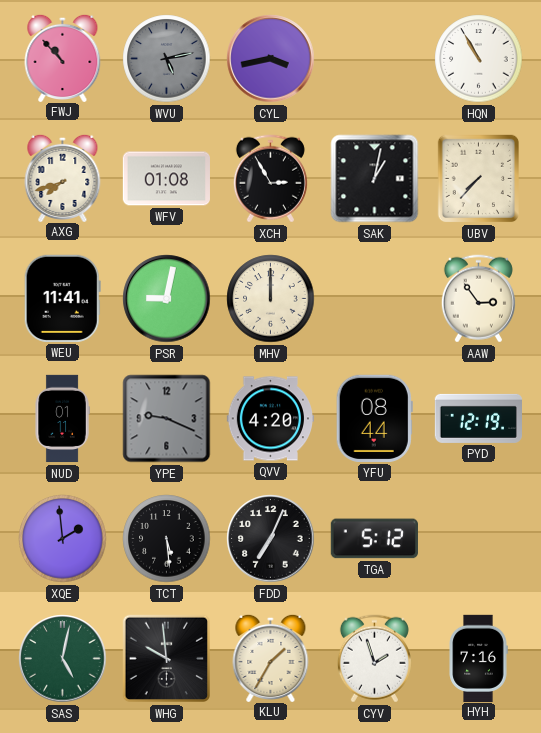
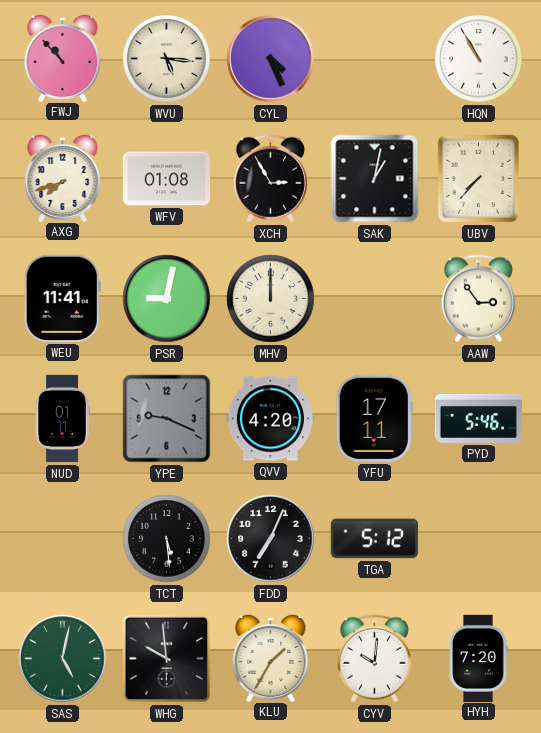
WVU: 5:13 -> 5:16
WVU dial: grey -> cream
CYL: 3:43 -> 4:26
YFU: 08:44 -> 17:11
PYD: 12:19 -> 5:46
XQE: 1:59 -> none
CYV: 1:57 -> 10:01
HYH: 7:16 -> 7:20
